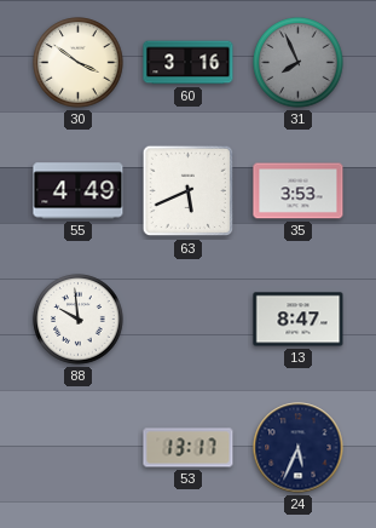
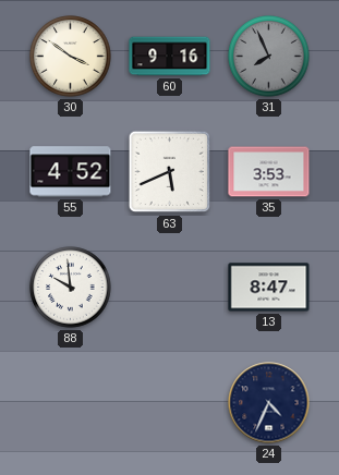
60: 3:16 -> 9:16
55: 4:49 -> 4:52
53: 13:17 -> none
24: 5:34 -> 4:34
